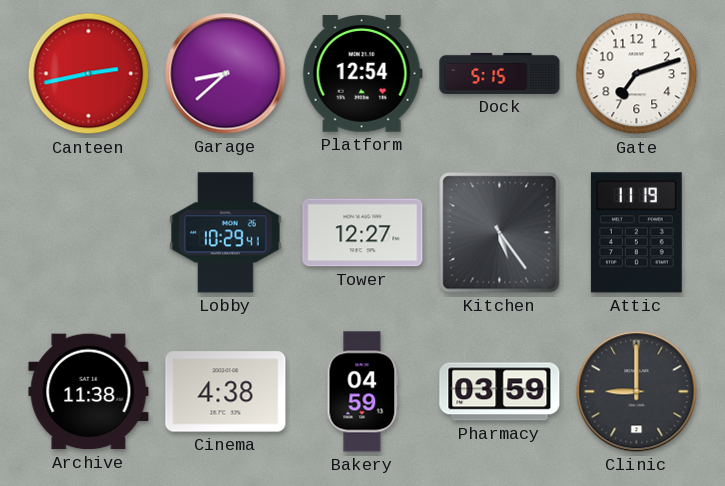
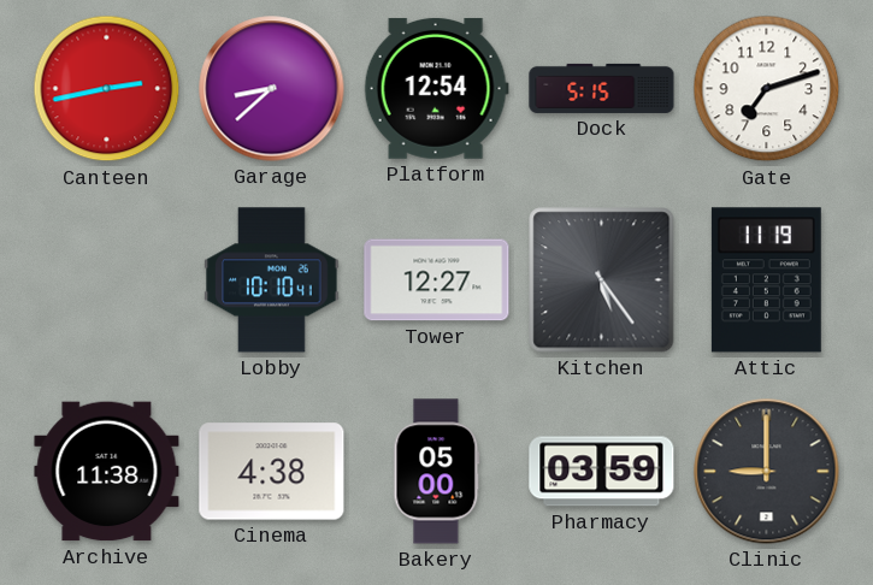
Lobby: 10:29 -> 10:10
Bakery: 04:59 -> 05:00
